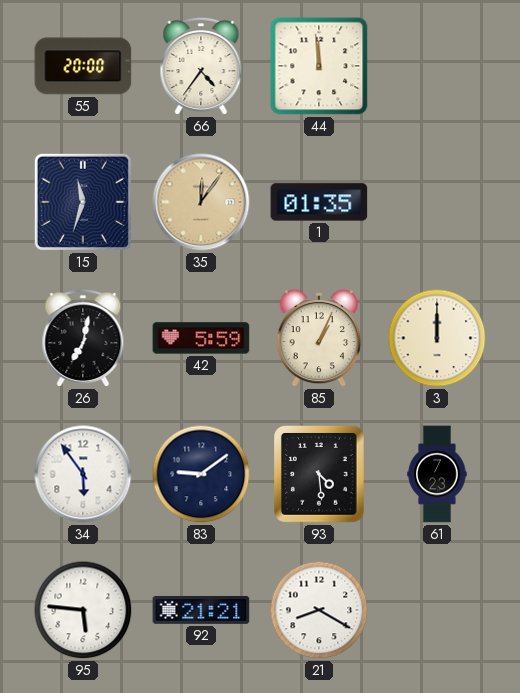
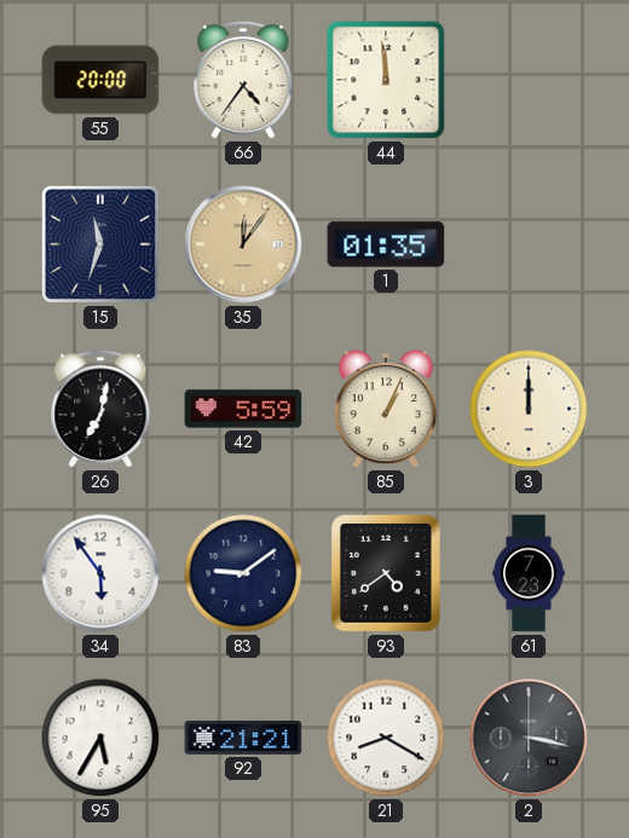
93: 4:29 -> 4:39
95: 5:46 -> 5:35
2: none -> 3:17
